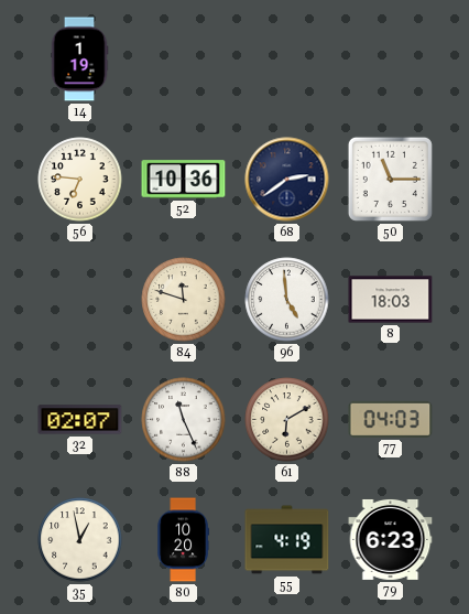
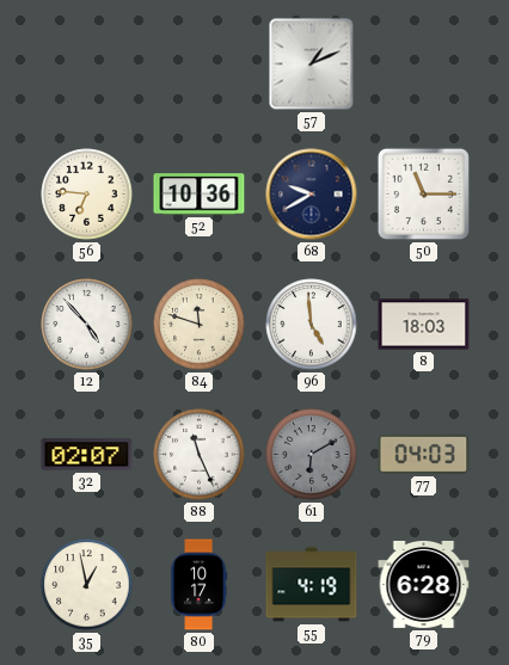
14: 1:19 -> none
57: none -> 1:11
68: 2:39 -> 9:40
12: none -> 4:53
61 dial: cream -> grey
80: 10:20 -> 10:17
79: 6:23 -> 6:28
